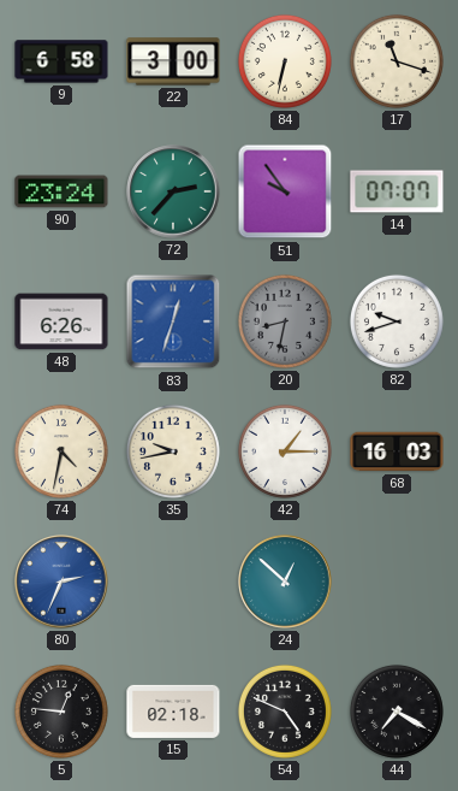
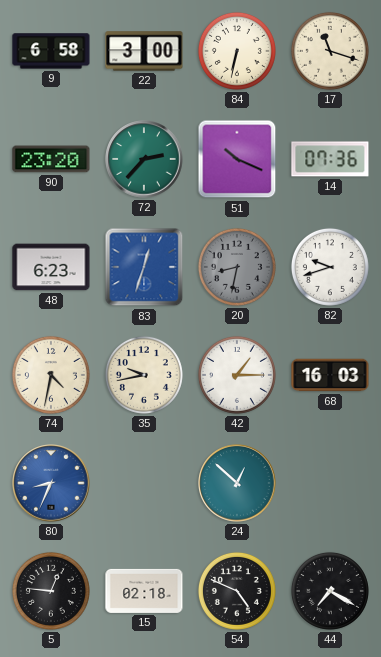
90: 23:24 -> 23:20
51: 9:54 -> 10:19
14: 07:07 -> 07:36
48: 6:26 -> 6:23
80: 2:34 -> 8:34
